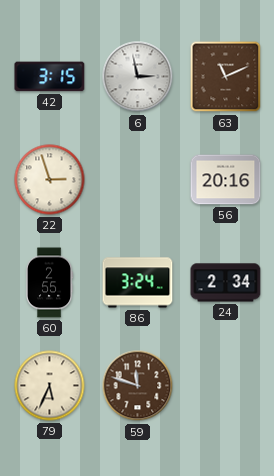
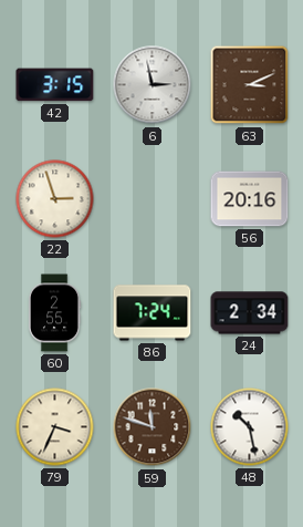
63: 11:11 -> 3:11
86: 3:24 -> 7:24
79: 5:34 -> 3:34
48: none -> 10:28
